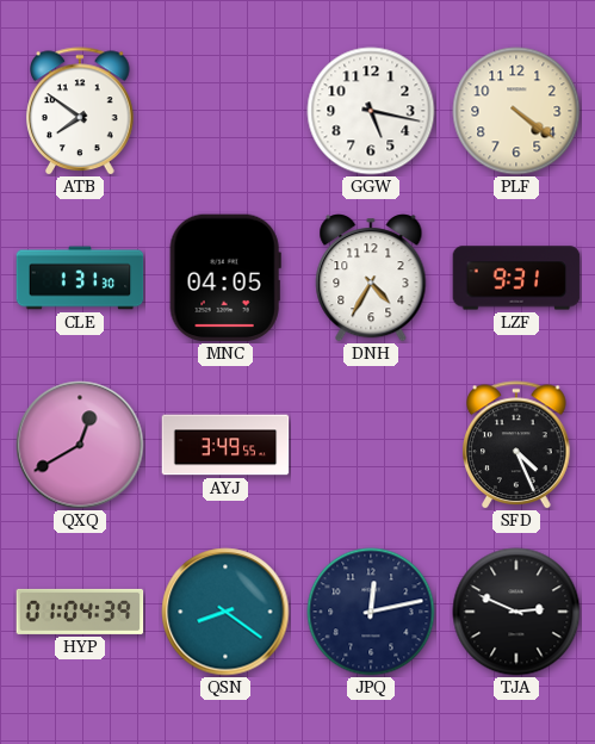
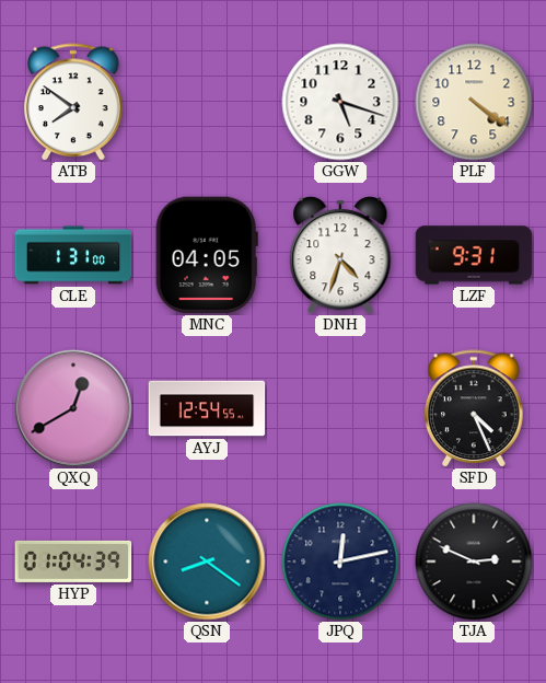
GGW: 5:17 -> 5:18
CLE: 1:31:30 -> 1:31:00
DNH: 4:35 -> 4:33
AYJ: 3:49 -> 12:54
